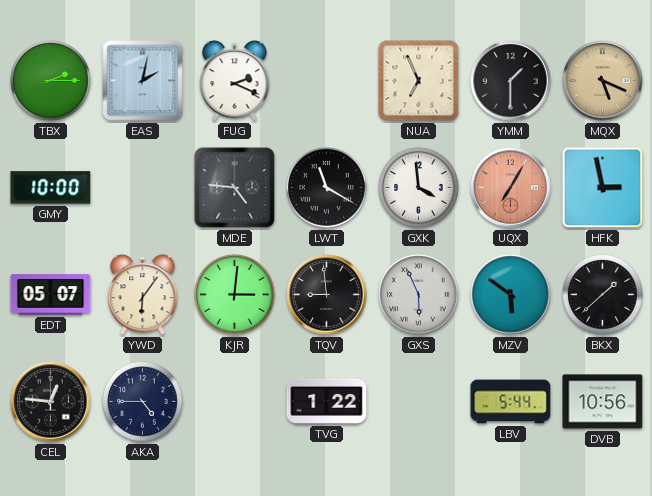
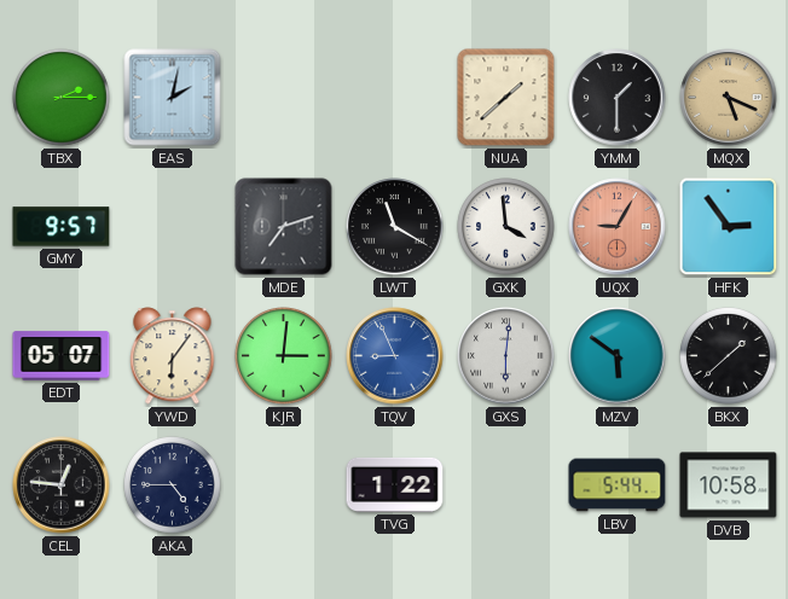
FUG: 2:19 -> none
NUA: 6:56 -> 1:38
GMY: 10:00 -> 9:57
MDE: 4:46 -> 7:12
UQX: 7:05 -> 9:05
HFK: 2:58 -> 2:54
TQV: 8:59 -> 8:56
TQV dial: black -> blue
GXS: 5:56 -> 6:01
DVB: 10:56 -> 10:58
